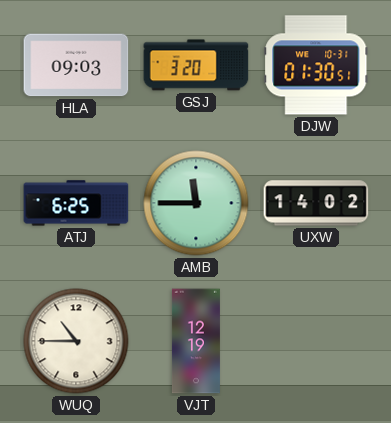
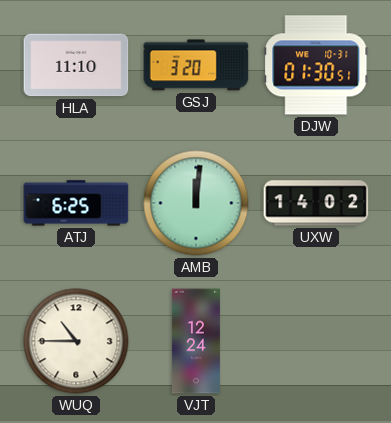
HLA: 09:03 -> 11:10
AMB: 11:45 -> 12:01
VJT: 12:19 -> 12:24
